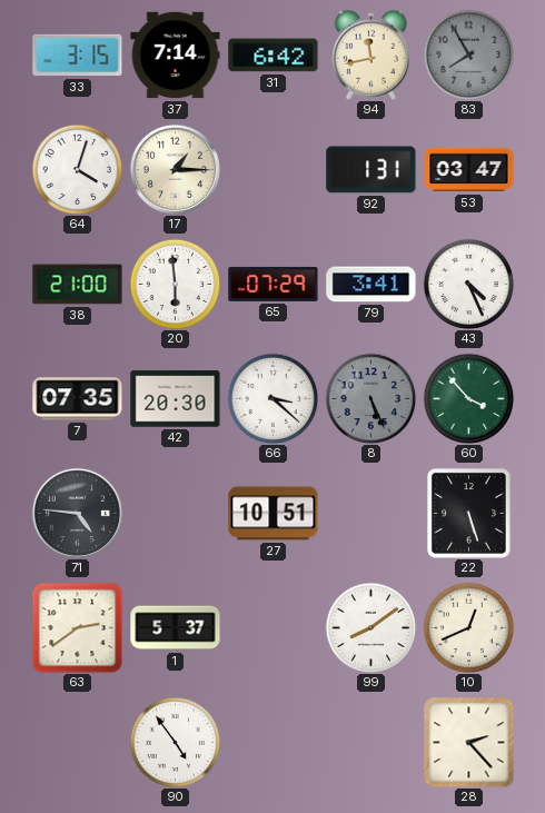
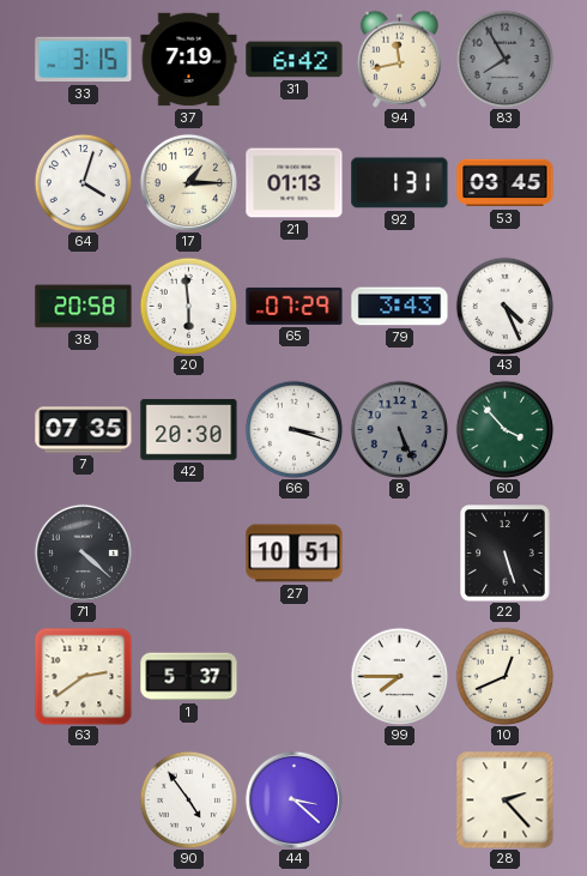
37: 7:14 -> 7:19
21: none -> 01:13
53: 03:47 -> 03:45
38: 21:00 -> 20:58
79: 3:41 -> 3:43
66: 3:22 -> 3:18
71: 4:46 -> 4:22
99: 8:09 -> 7:45
44: none -> 3:22
